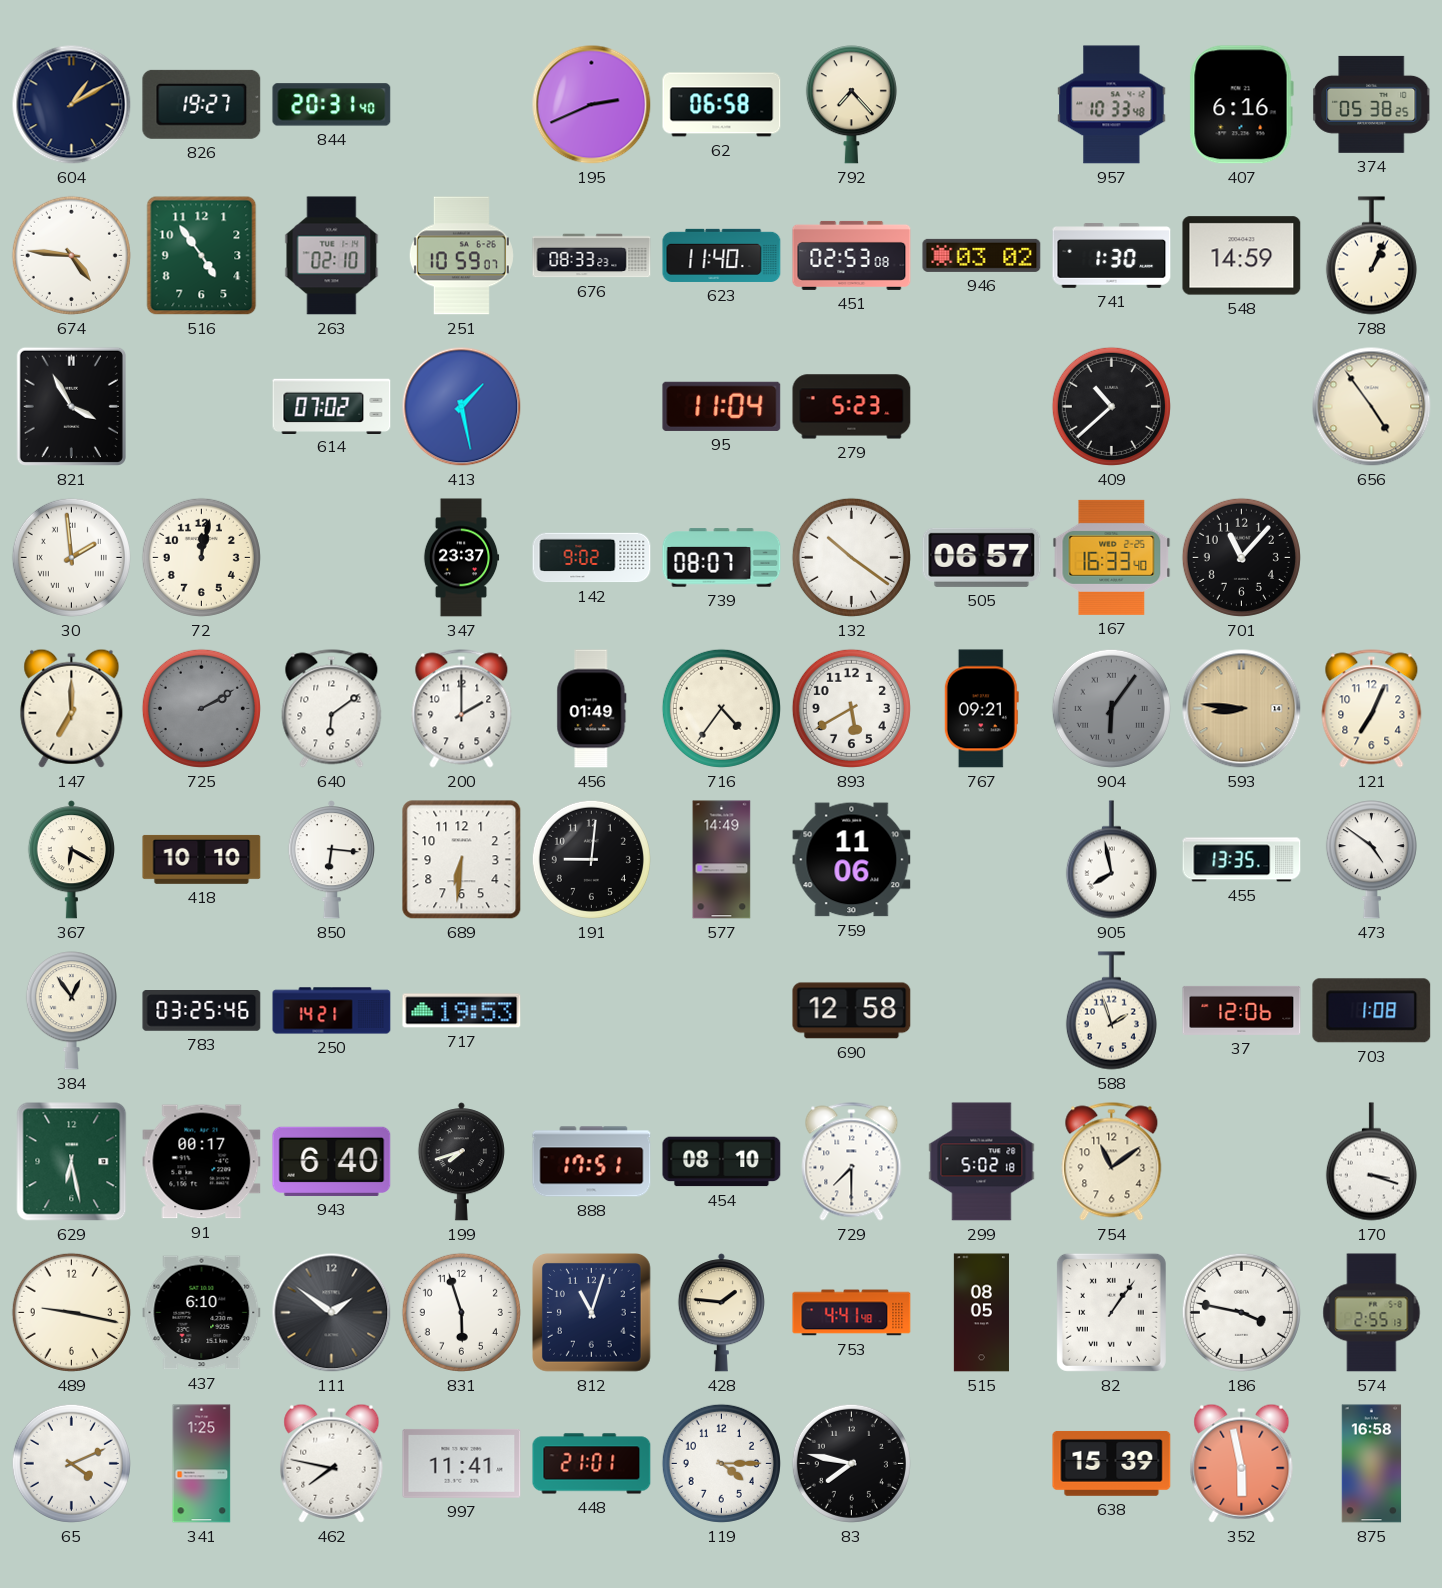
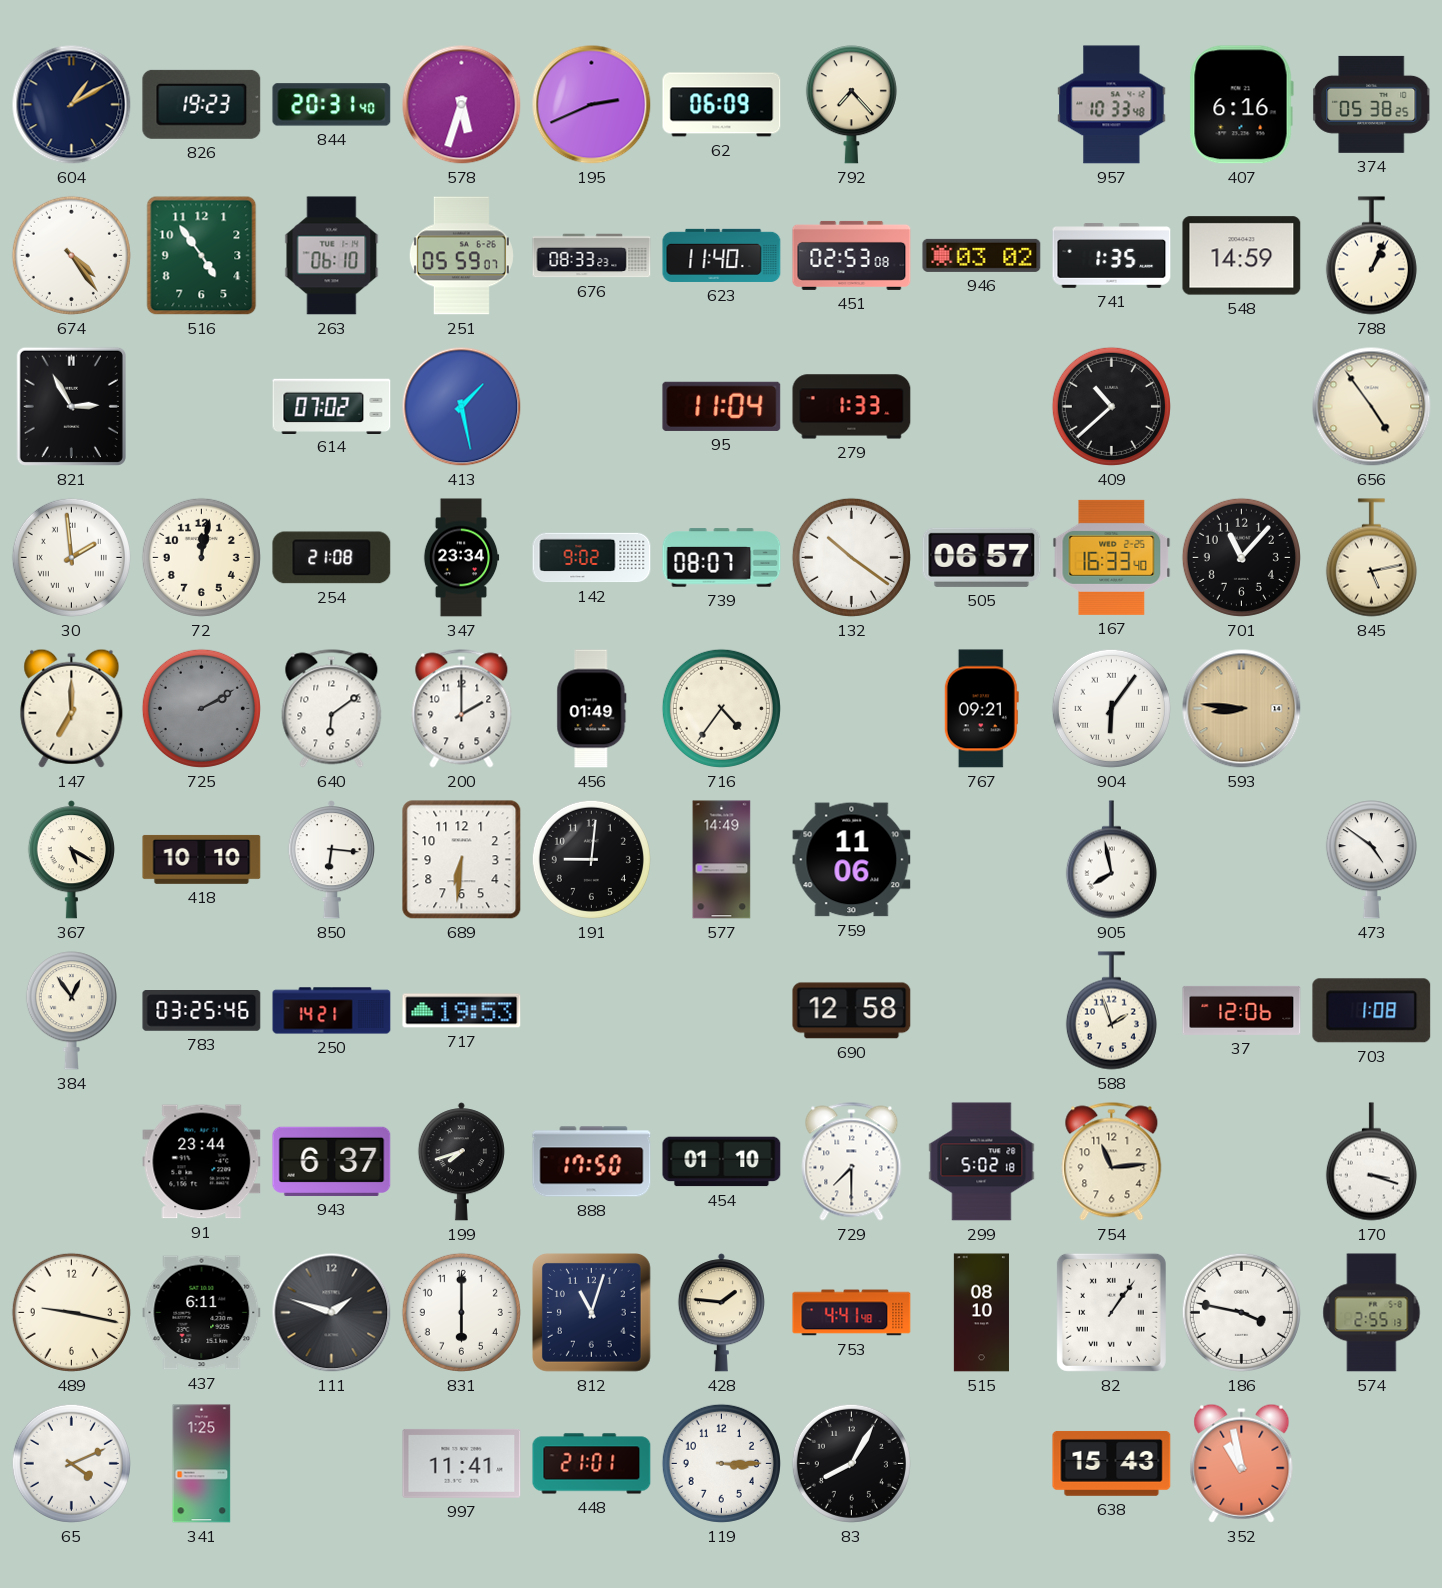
826: 19:27 -> 19:23
578: none -> 5:33
62: 06:58 -> 06:09
674: 4:46 -> 4:24
263: 02:10 -> 06:10
251: 10:59 -> 05:59
741: 1:30 -> 1:35
821: 3:55 -> 2:55
279: 5:23 -> 1:33
254: none -> 21:08
347: 23:37 -> 23:34
845: none -> 5:13
893: 5:40 -> none
904 dial: grey -> white
121: 7:04 -> none
367: 6:20 -> 5:20
455: 13:35 -> none
629: 6:28 -> none
91: 00:17 -> 23:44
943: 6:40 -> 6:37
888: 17:51 -> 17:50
454: 08:10 -> 01:10
754: 11:09 -> 11:14
437: 6:10 -> 6:11
111: 1:51 -> 1:48
831: 5:57 -> 6:00
515: 08:05 -> 08:10
462: 7:47 -> none
119: 4:15 -> 3:15
83: 7:47 -> 8:05
638: 15:39 -> 15:43
352: 5:58 -> 10:58
875: 16:58 -> none
